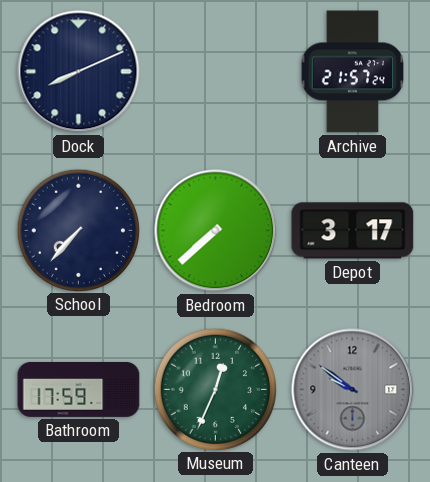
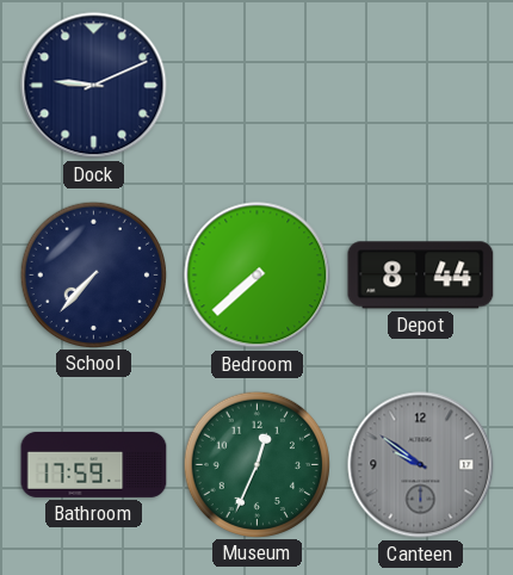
Dock: 8:11 -> 9:11
Archive: 21:57 -> none
Depot: 3:17 -> 8:44
